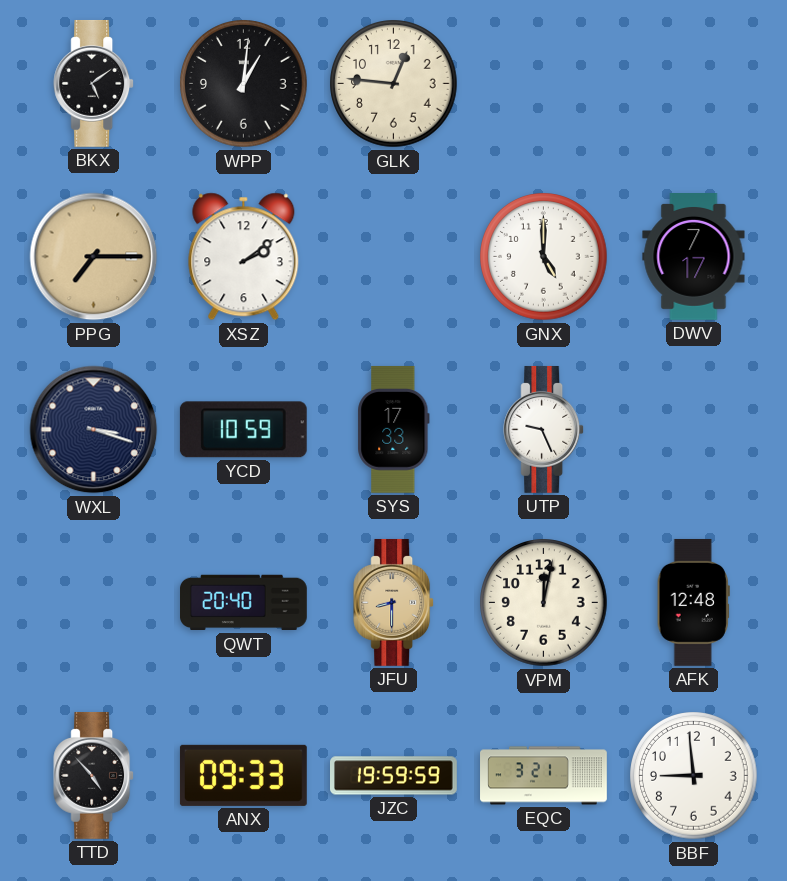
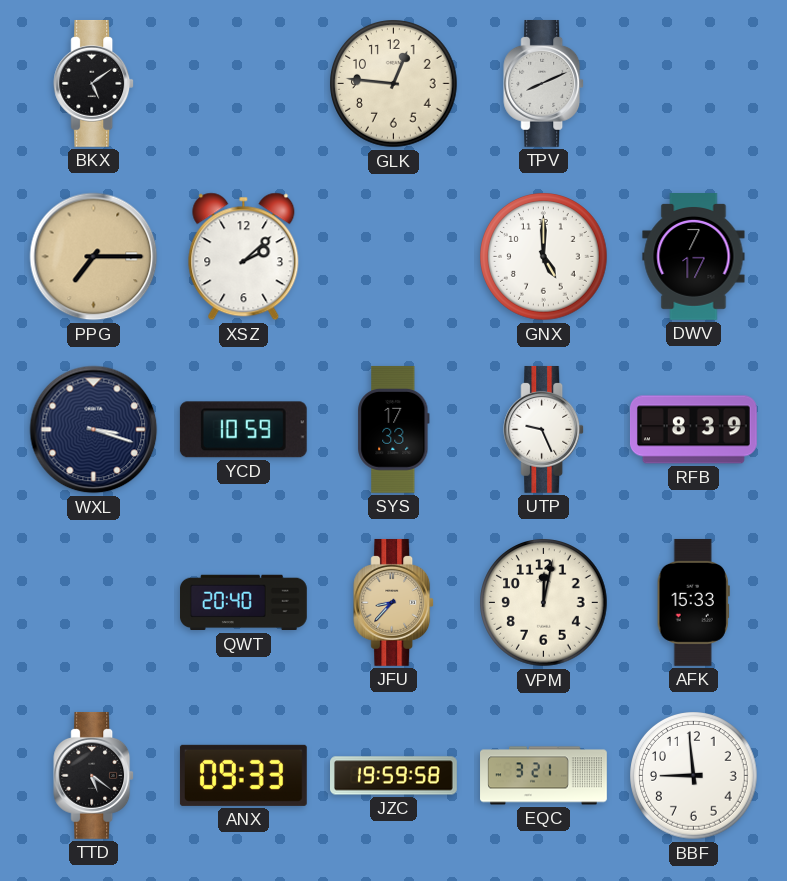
WPP: 1:01 -> none
TPV: none -> 8:11
XSZ: 2:09 -> 2:08
RFB: none -> 8:39
JFU: 8:30 -> 8:37
AFK: 12:48 -> 15:33
TTD: 4:53 -> 5:21
JZC: 19:59:59 -> 19:59:58
